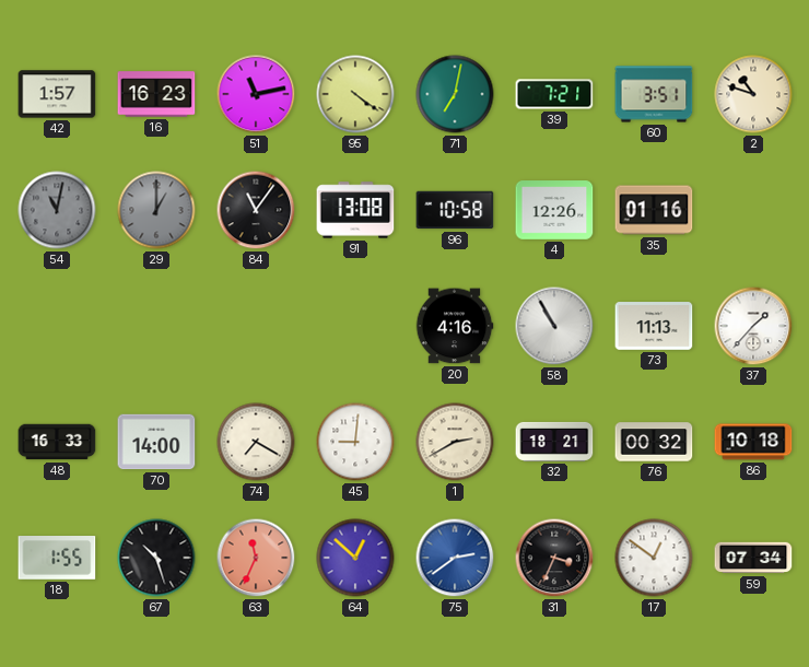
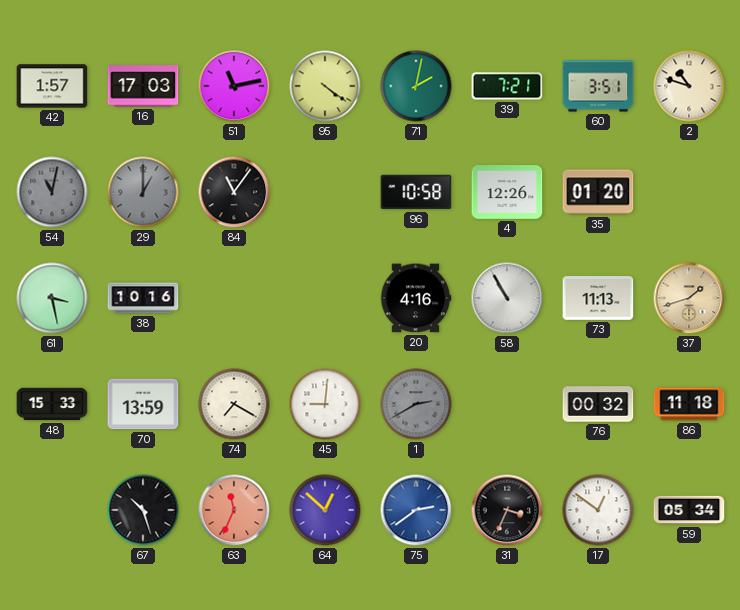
16: 16:23 -> 17:03
71: 7:02 -> 2:02
91: 13:08 -> none
35: 01:16 -> 01:20
61: none -> 3:28
38: none -> 10:16
37: 1:37 -> 1:42
37 dial: white -> champagne
48: 16:33 -> 15:33
70: 14:00 -> 13:59
1 dial: cream -> grey
32: 18:21 -> none
86: 10:18 -> 11:18
18: 1:55 -> none
59: 07:34 -> 05:34
